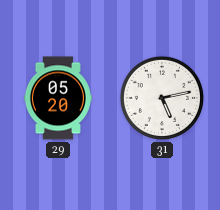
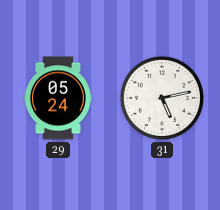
29: 05:20 -> 05:24
